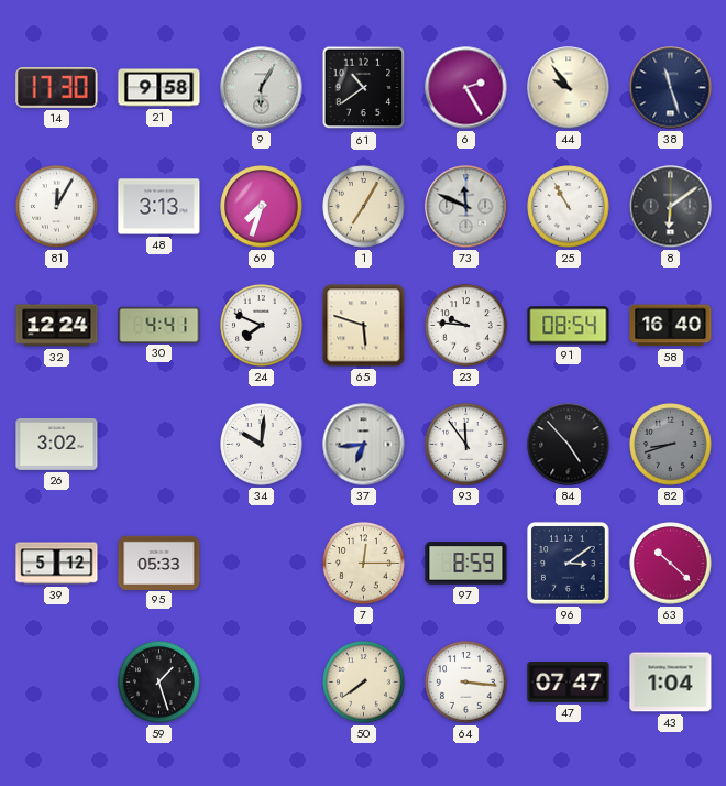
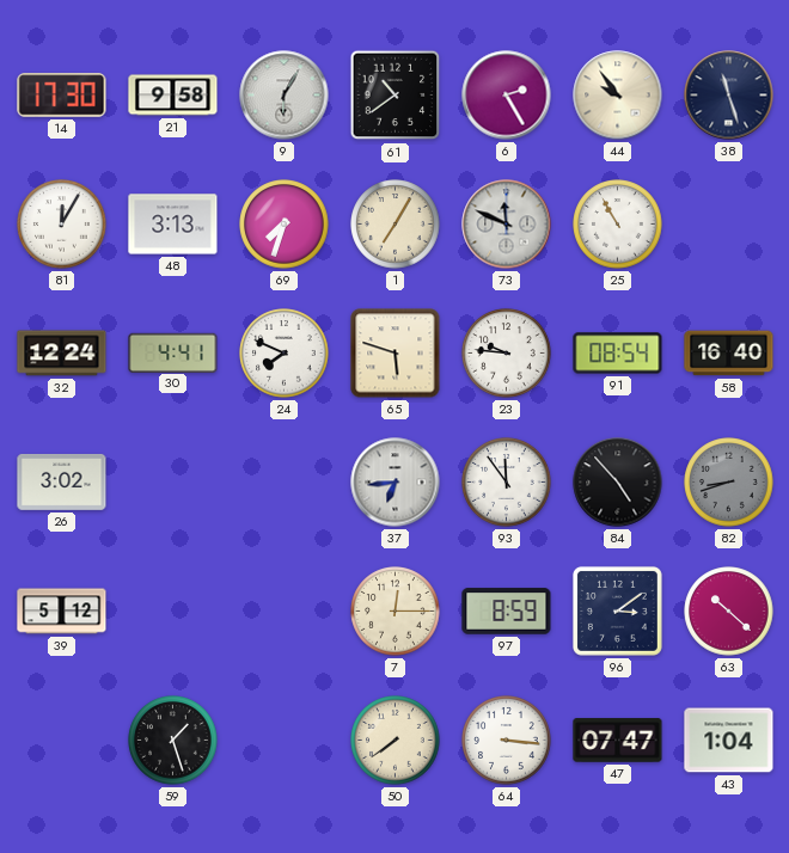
8: 6:09 -> none
34: 10:01 -> none
95: 05:33 -> none
